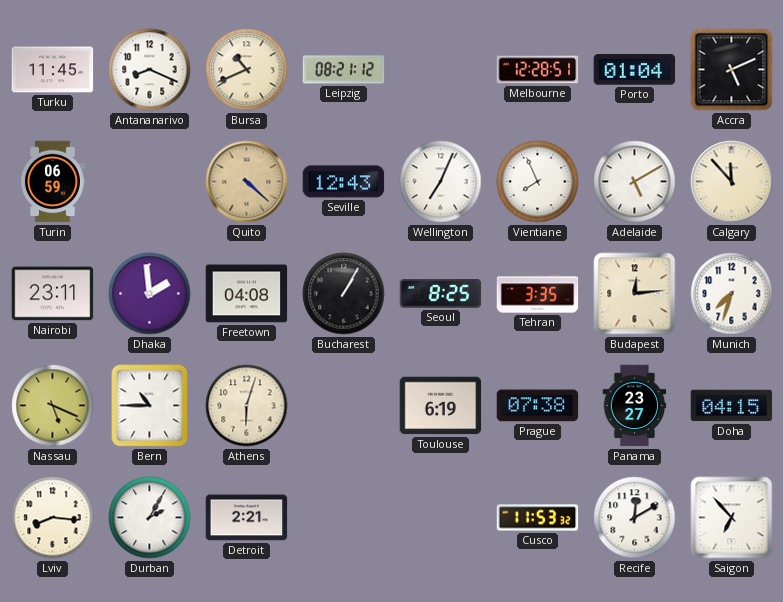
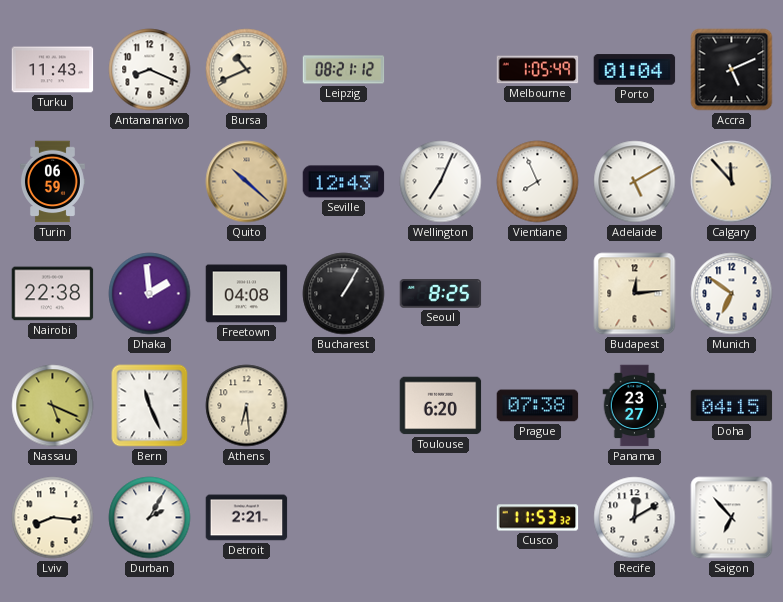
Turku: 11:45 -> 11:43
Melbourne: 12:28 -> 1:05
Quito: 4:22 -> 10:22
Nairobi: 23:11 -> 22:38
Tehran: 3:35 -> none
Munich: 7:33 -> 6:51
Bern: 10:45 -> 11:26
Athens: 6:03 -> 6:29
Toulouse: 6:19 -> 6:20
